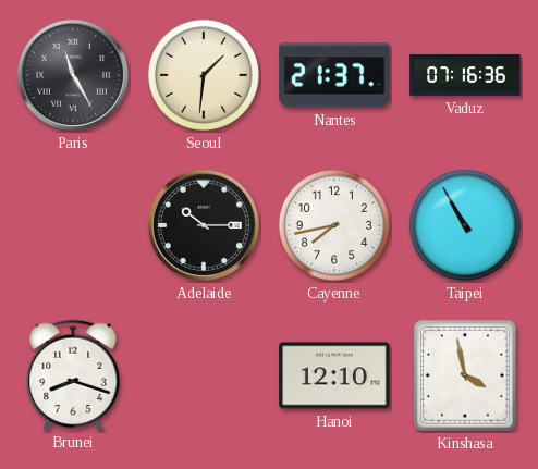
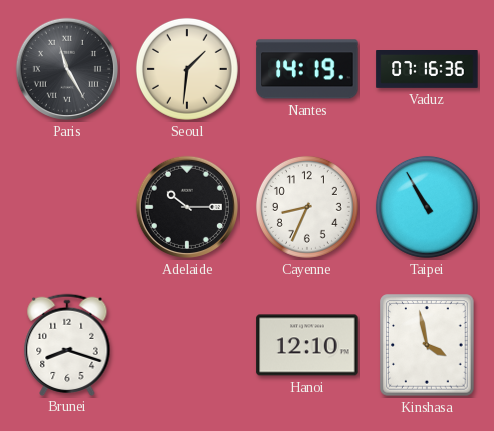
Nantes: 21:37 -> 14:19
Cayenne: 7:43 -> 8:34
